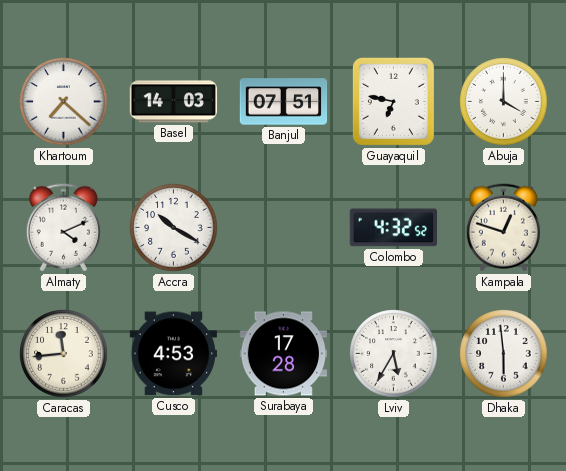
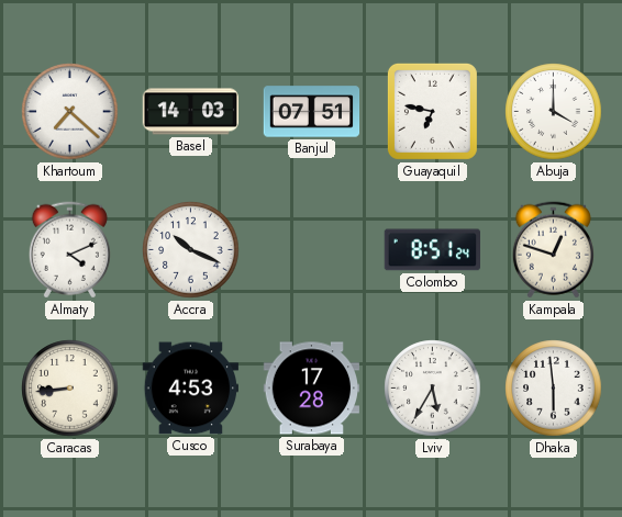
Accra: 10:20 -> 10:19
Colombo: 4:32 -> 8:51
Caracas: 11:44 -> 8:44
